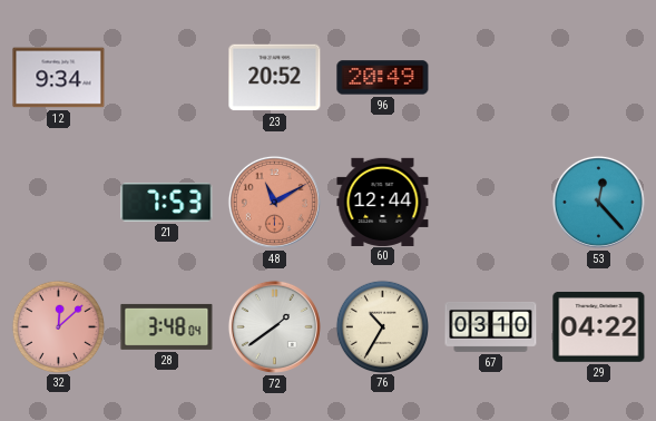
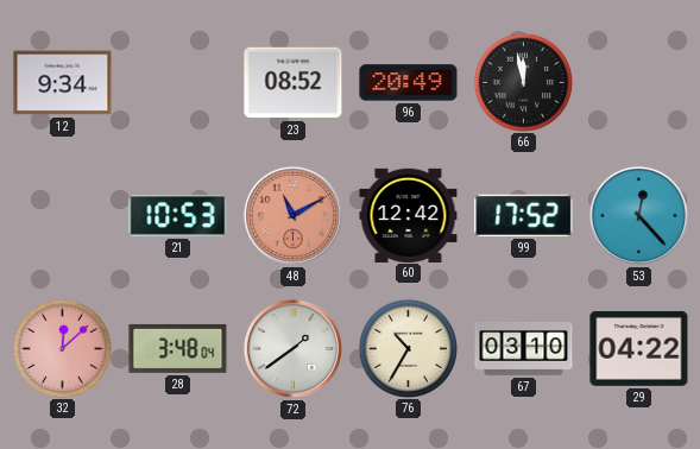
23: 20:52 -> 08:52
66: none -> 11:58
21: 7:53 -> 10:53
60: 12:44 -> 12:42
99: none -> 17:52
